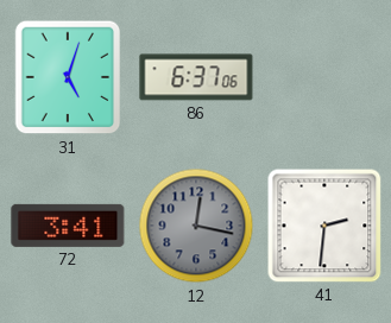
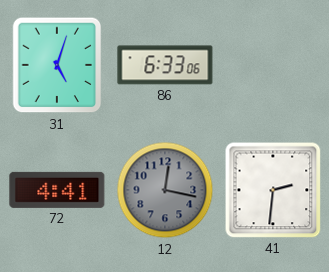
86: 6:37 -> 6:33
72: 3:41 -> 4:41
